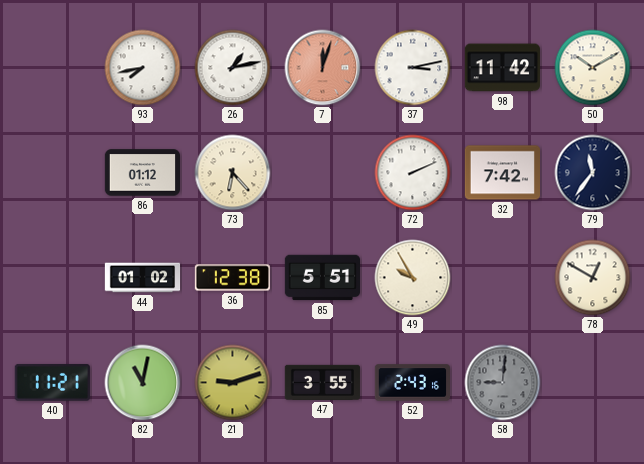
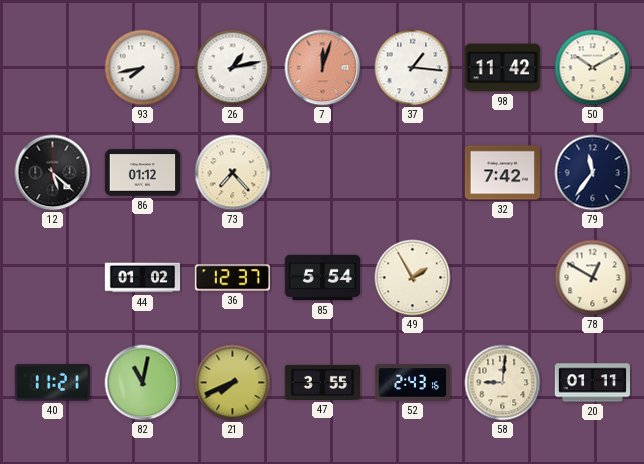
37: 3:13 -> 1:16
12: none -> 5:22
73: 6:23 -> 7:23
72: 2:11 -> none
36: 12:38 -> 12:37
85: 5:51 -> 5:54
49: 9:55 -> 1:55
21: 9:12 -> 7:41
58 dial: grey -> cream
20: none -> 01:11
